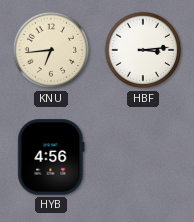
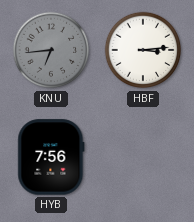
KNU dial: cream -> grey
HYB: 4:56 -> 7:56
